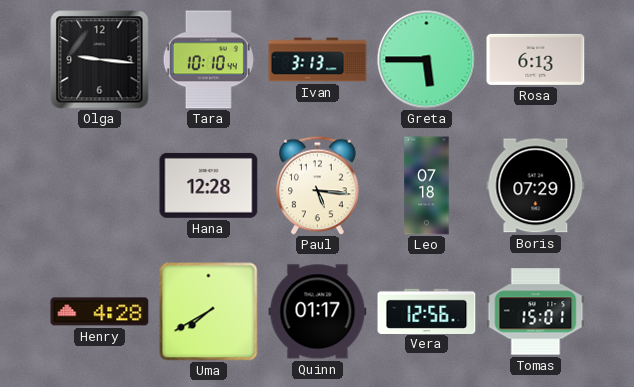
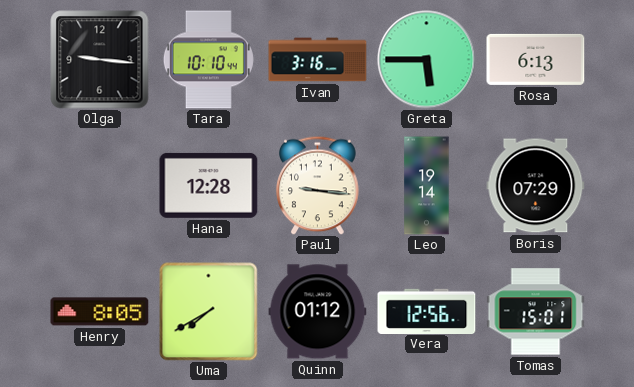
Ivan: 3:13 -> 3:16
Paul: 5:16 -> 9:16
Leo: 07:18 -> 19:14
Henry: 4:28 -> 8:05
Quinn: 01:17 -> 01:12
